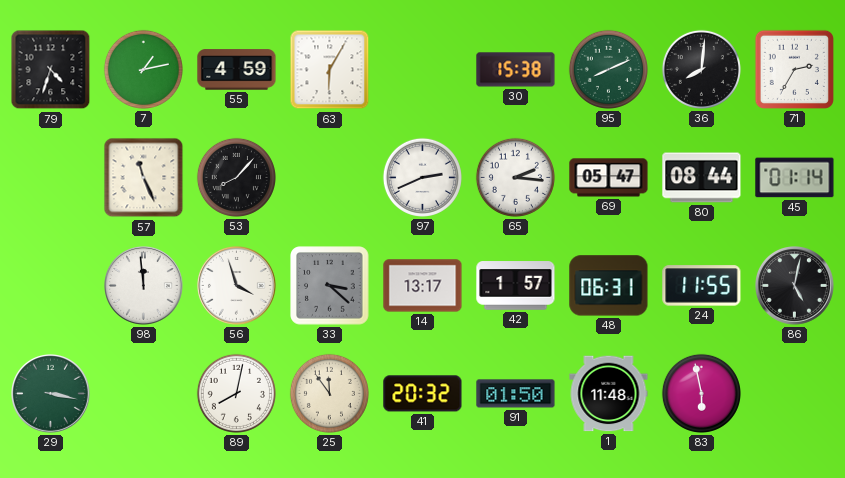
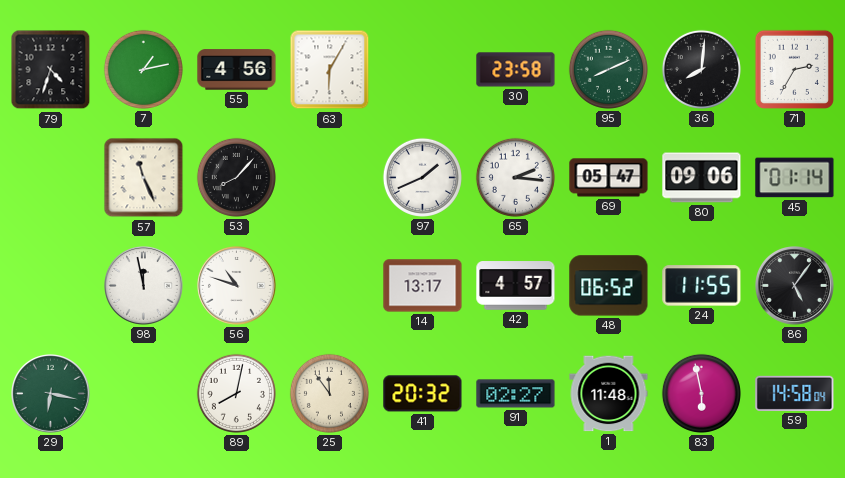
55: 4:59 -> 4:56
30: 15:38 -> 23:58
97: 2:41 -> 1:41
80: 08:44 -> 09:06
98: 11:59 -> 11:58
56: 3:57 -> 10:48
33: 3:22 -> none
42: 1:57 -> 4:57
48: 06:31 -> 06:52
86: 5:02 -> 5:06
29: 3:17 -> 6:17
91: 01:50 -> 02:27
59: none -> 14:58
